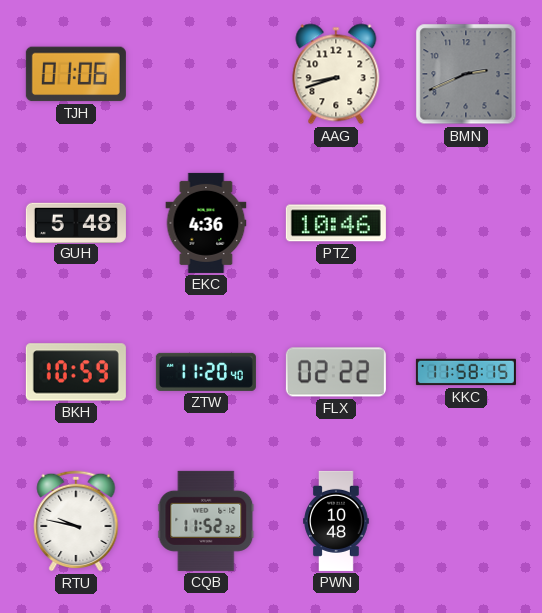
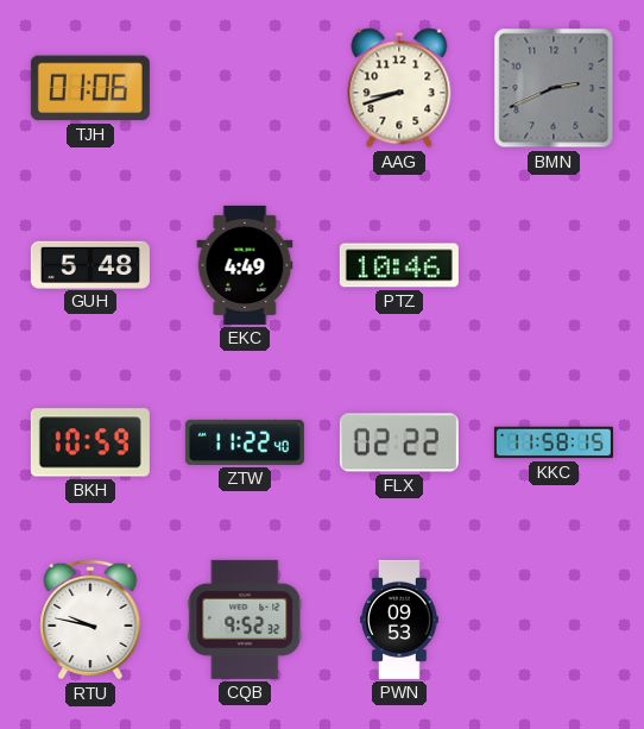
EKC: 4:36 -> 4:49
ZTW: 11:20 -> 11:22
CQB: 11:52 -> 9:52
PWN: 10:48 -> 09:53
